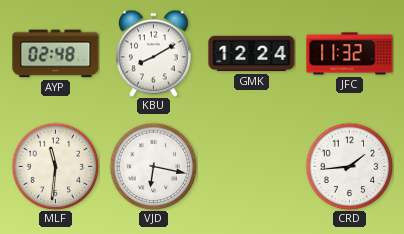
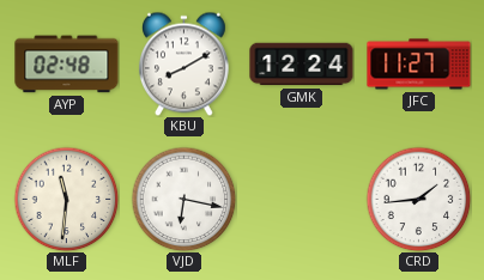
JFC: 11:32 -> 11:27
